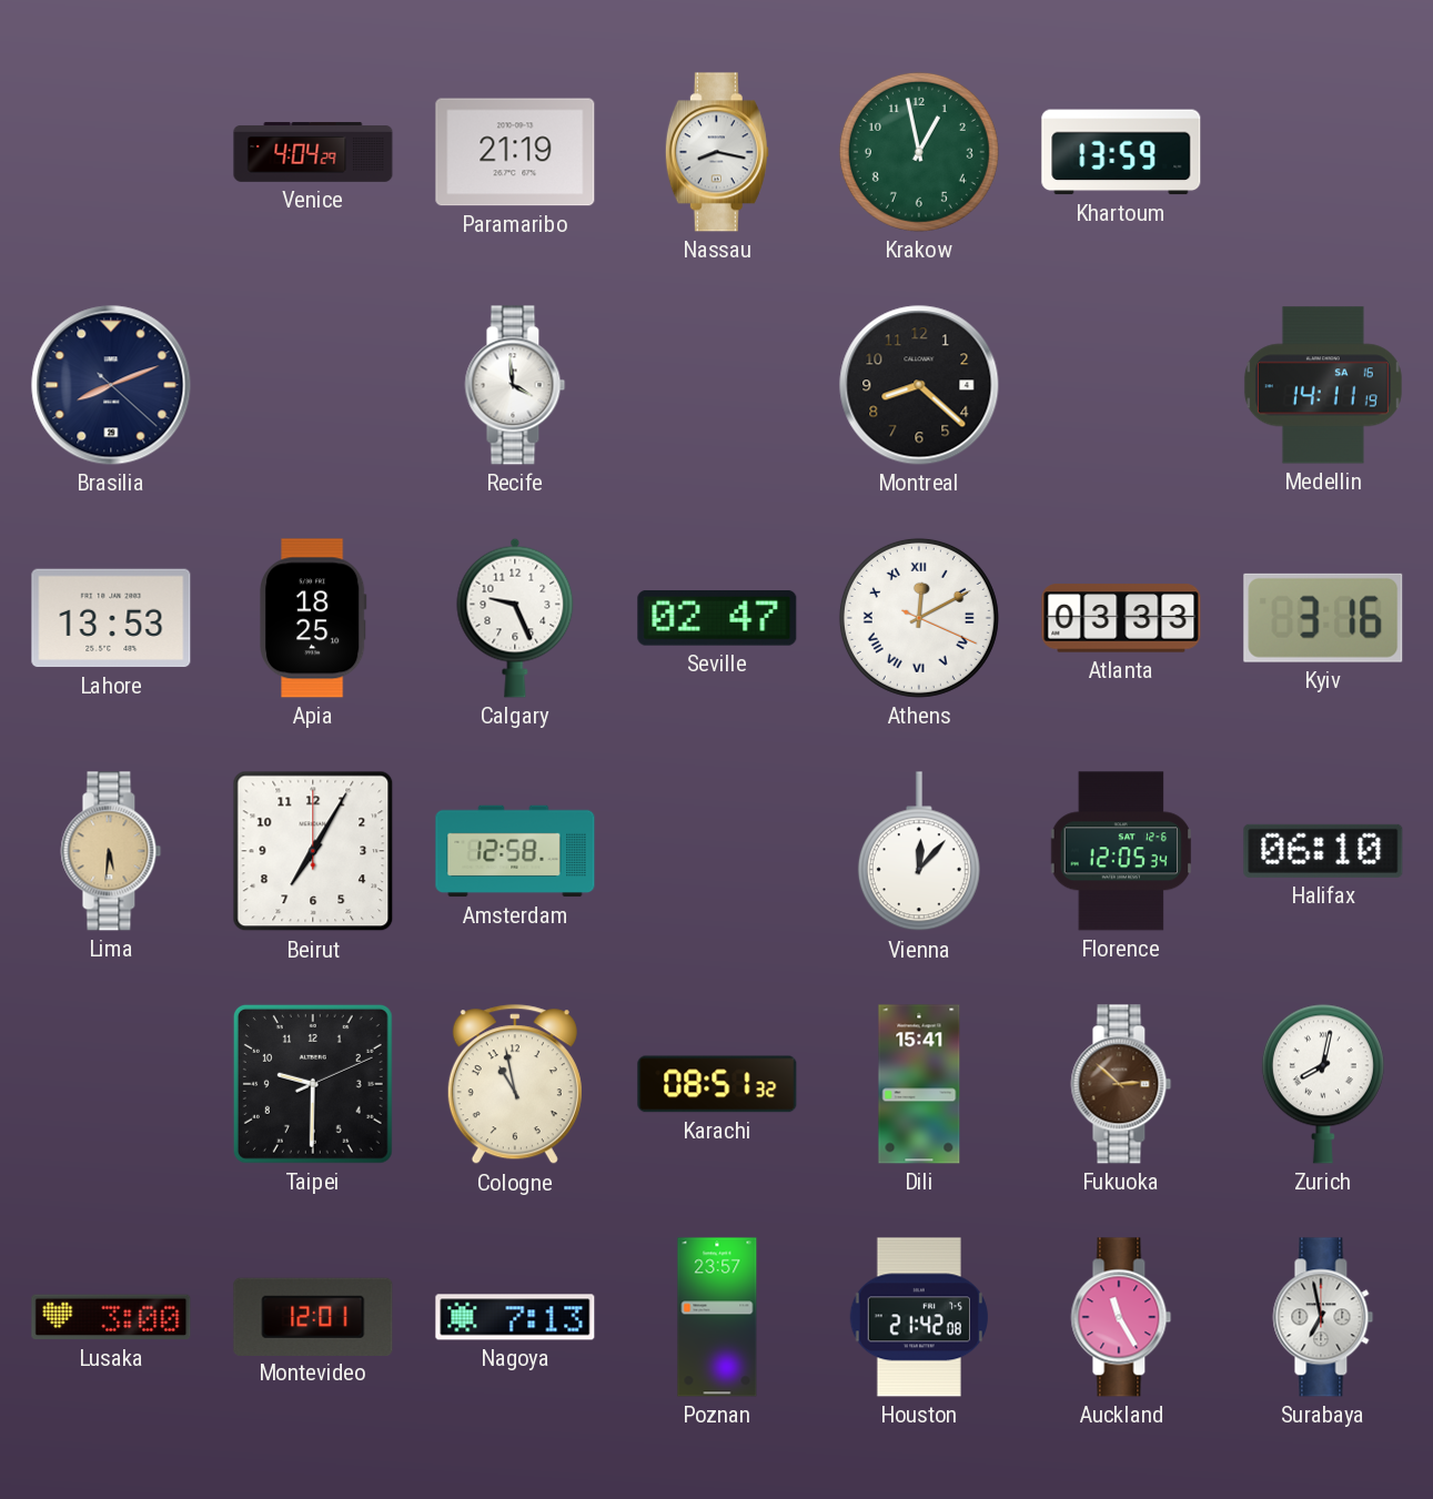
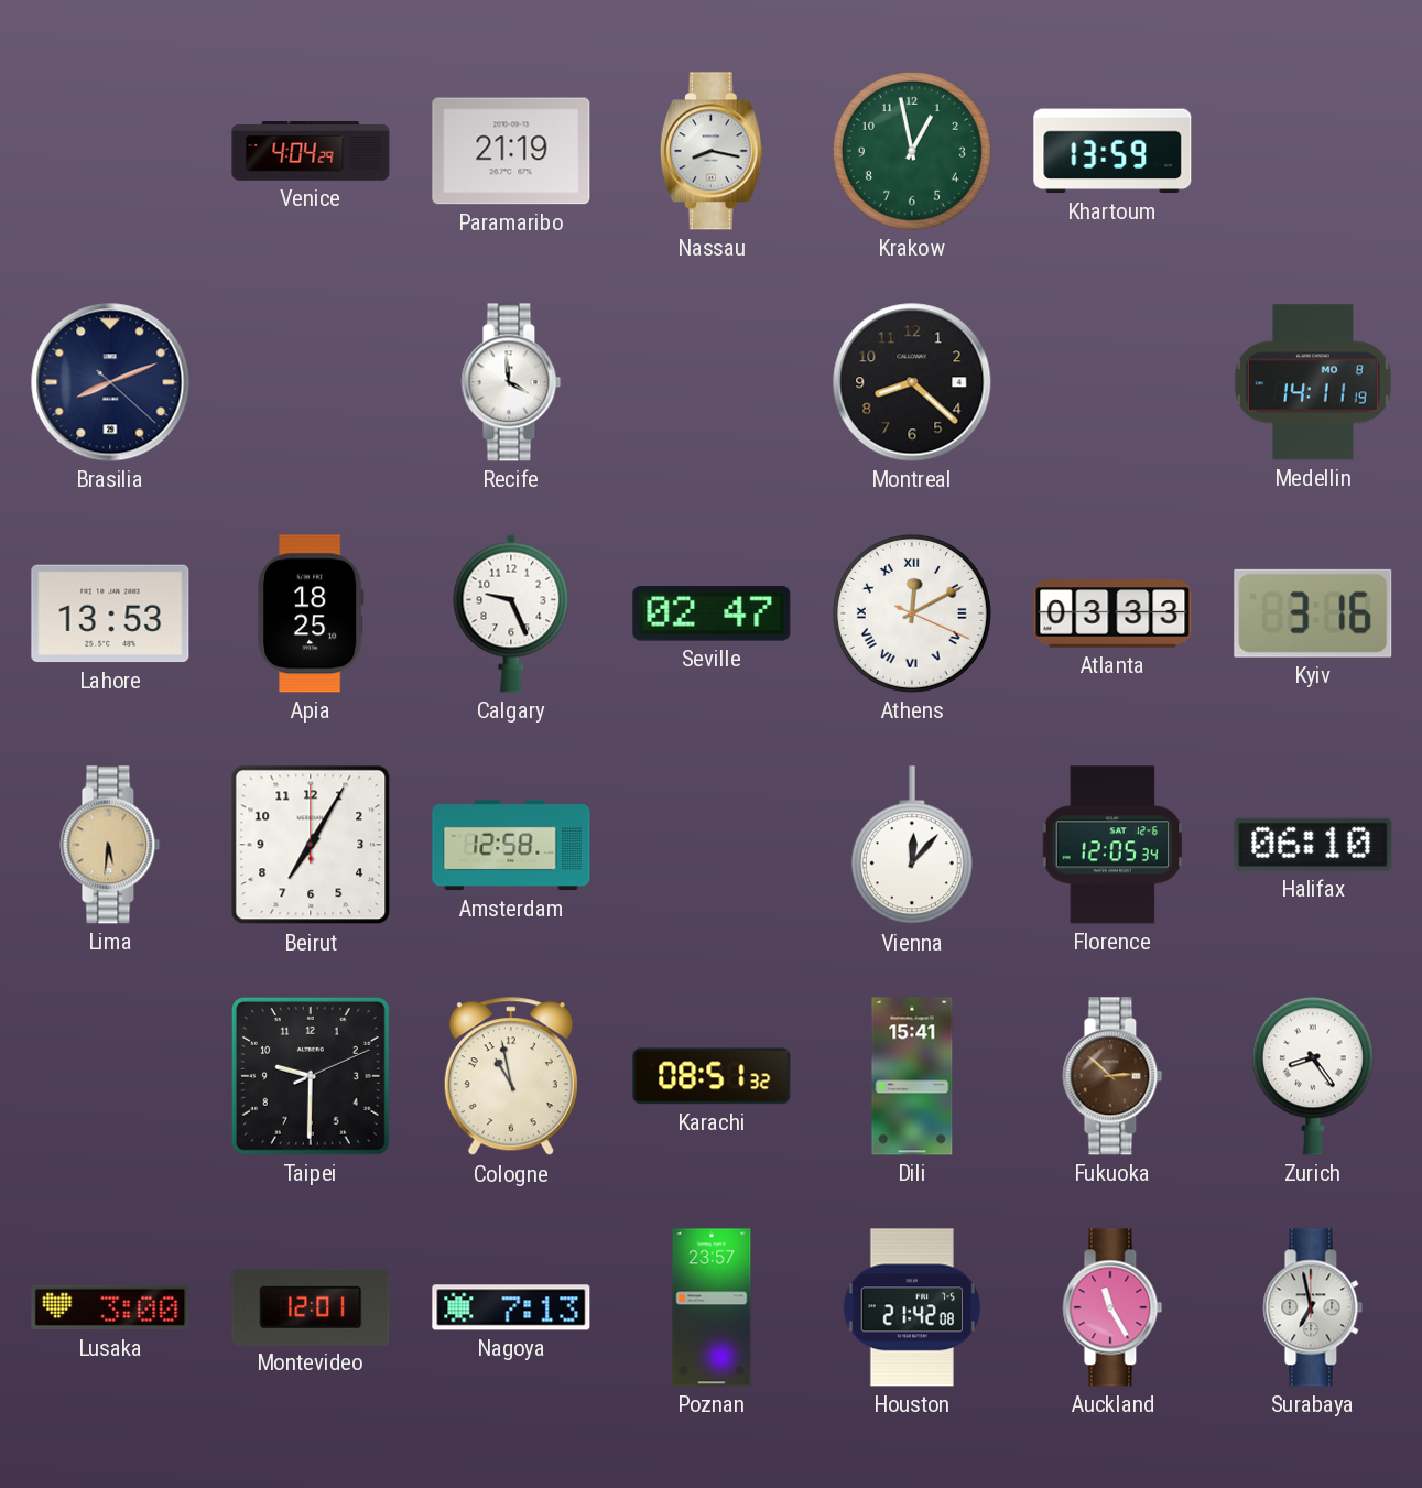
Medellin date: SA 16 -> MO 8
Zurich: 8:02 -> 8:24
